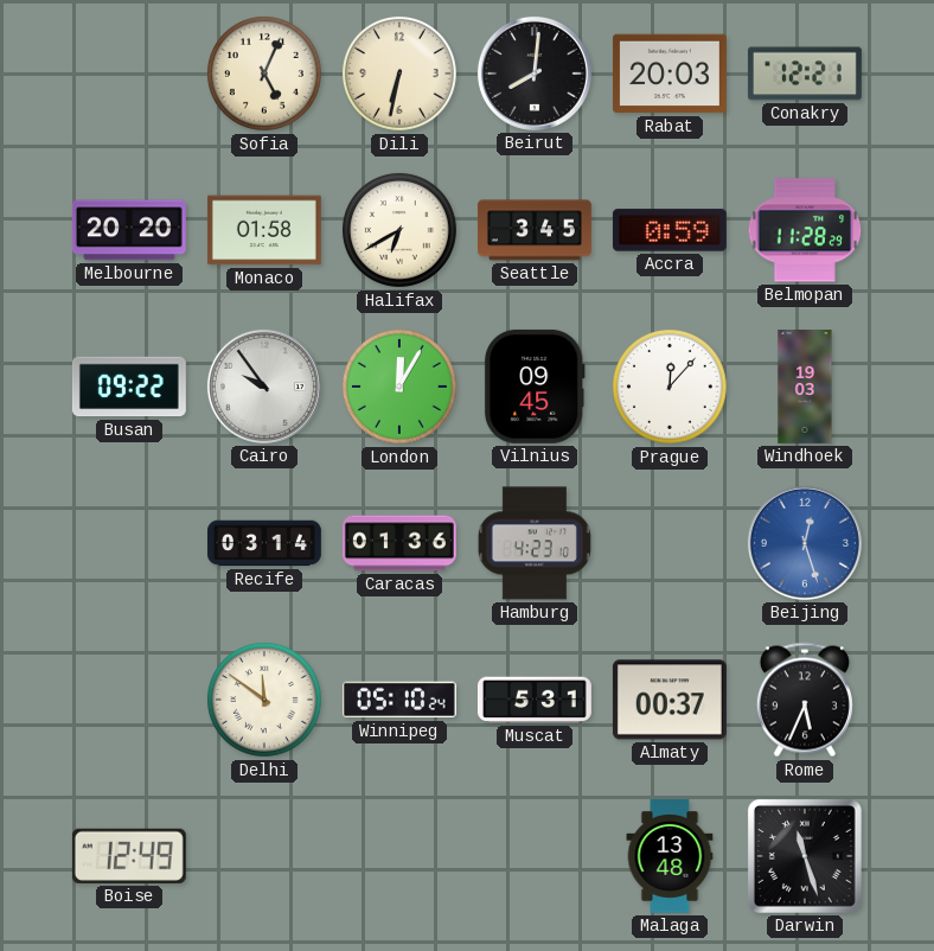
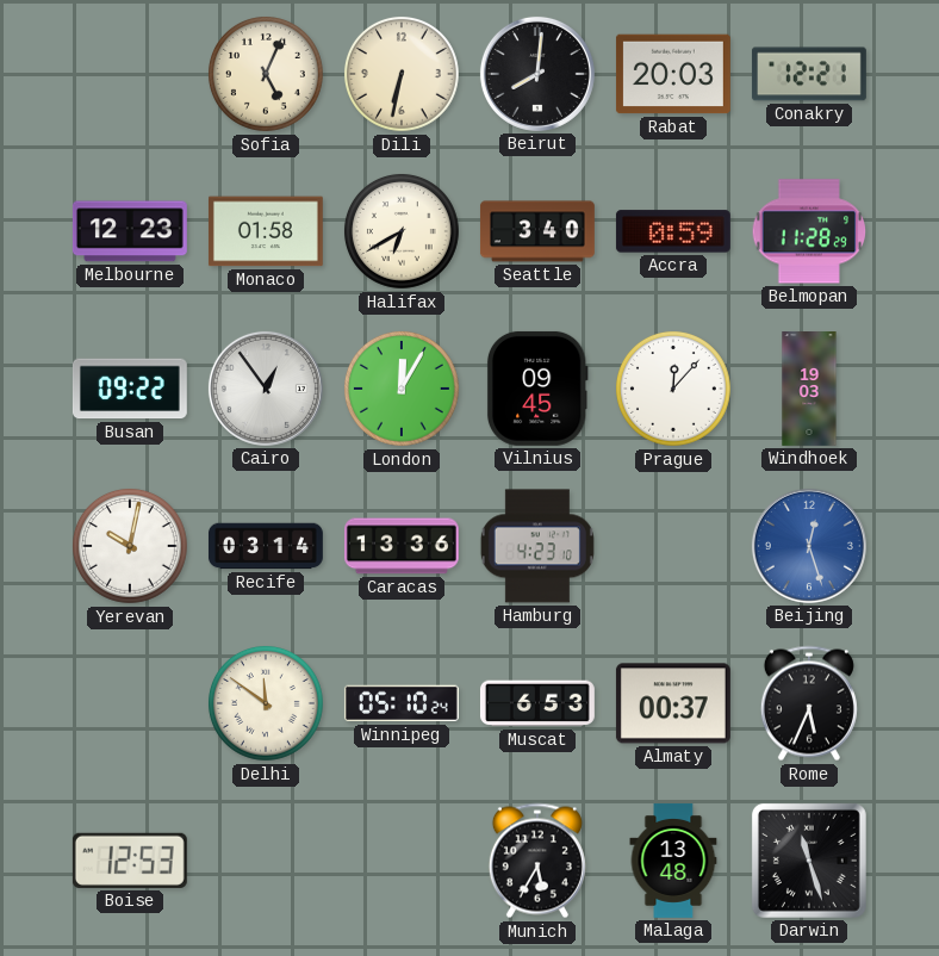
Melbourne: 20:20 -> 12:23
Seattle: 3:45 -> 3:40
Cairo: 9:54 -> 12:54
Yerevan: none -> 10:02
Caracas: 01:36 -> 13:36
Muscat: 5:31 -> 6:53
Boise: 12:49 -> 12:53
Munich: none -> 5:35
